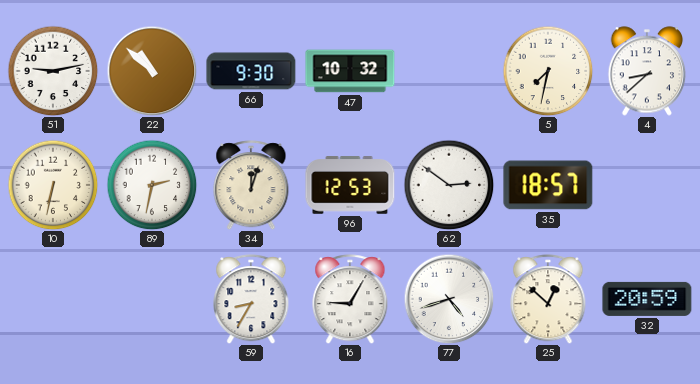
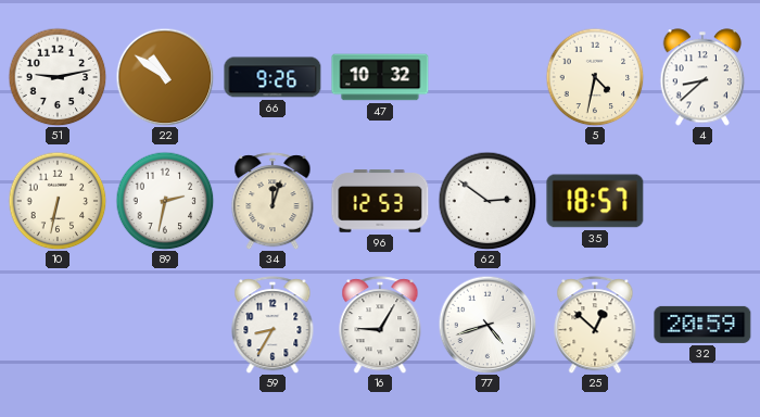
22: 10:52 -> 10:51
66: 9:30 -> 9:26
5: 7:32 -> 4:32
